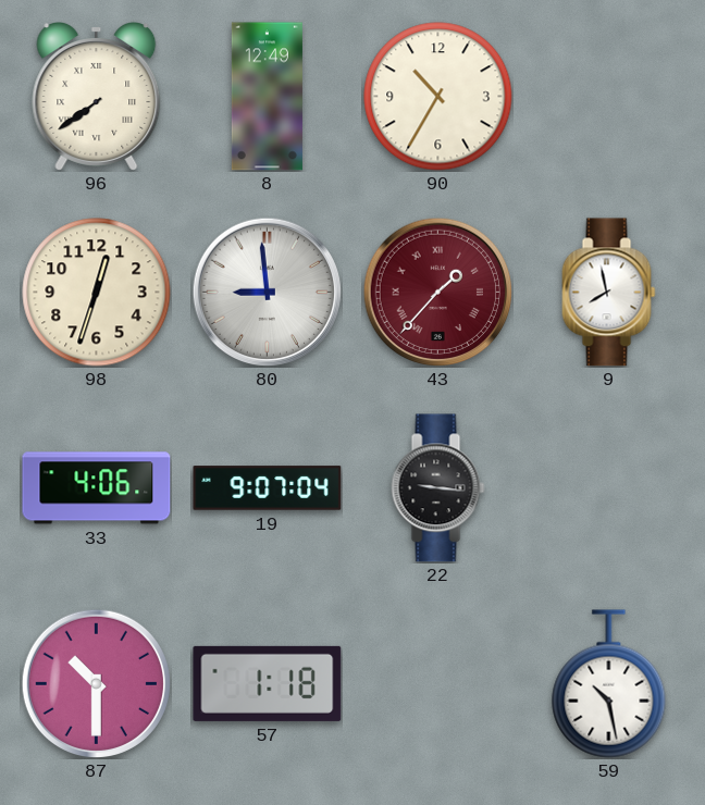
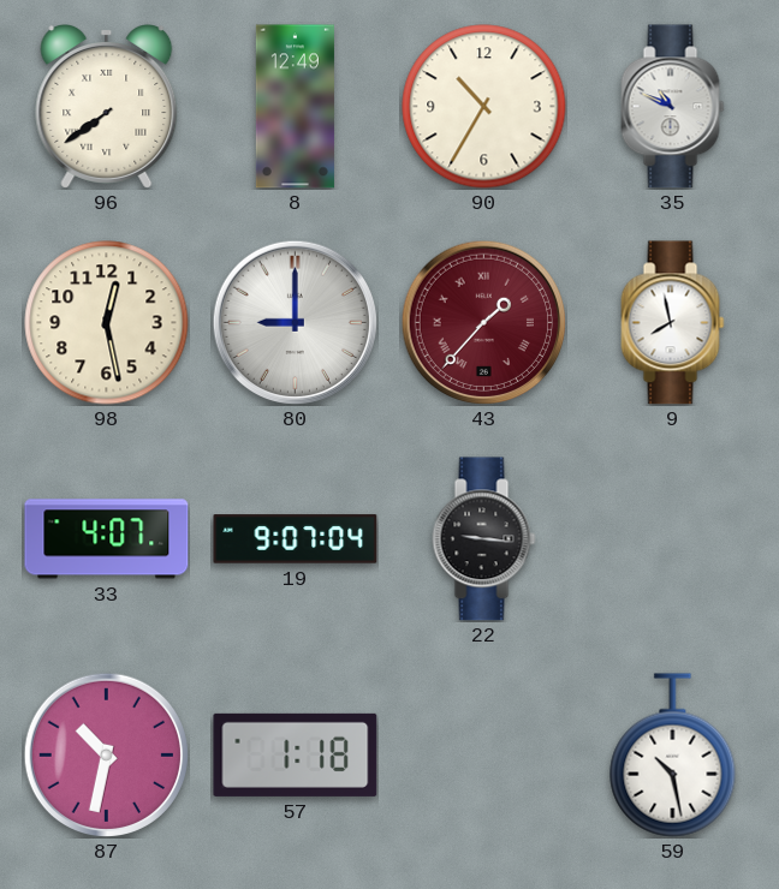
35: none -> 10:49
98: 12:33 -> 12:28
80: 8:59 -> 9:00
33: 4:06 -> 4:07
87: 10:30 -> 10:32
